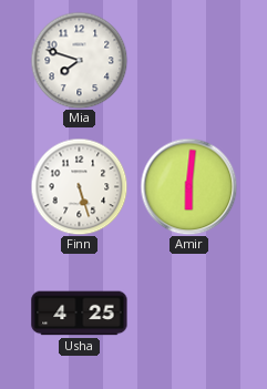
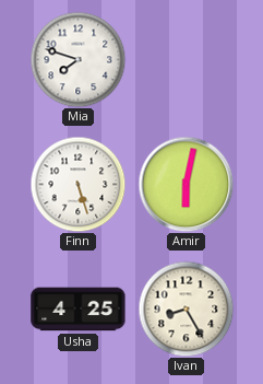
Amir: 6:01 -> 6:02
Ivan: none -> 8:25
